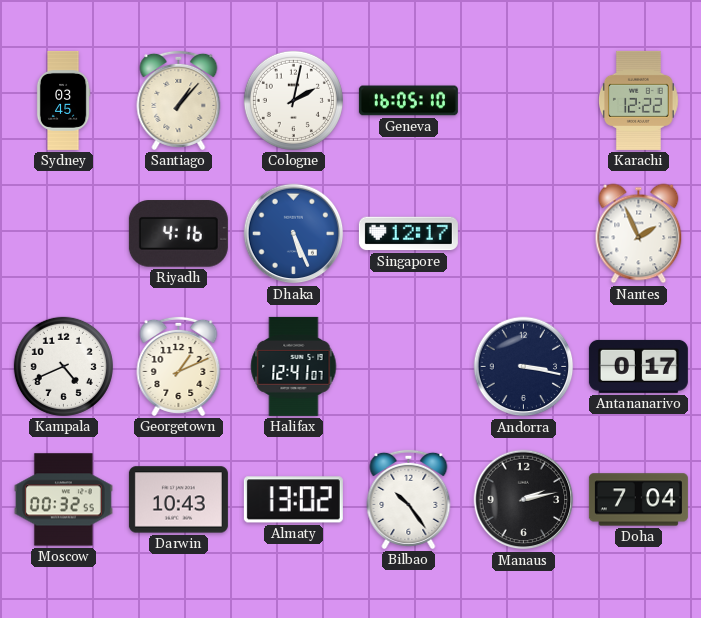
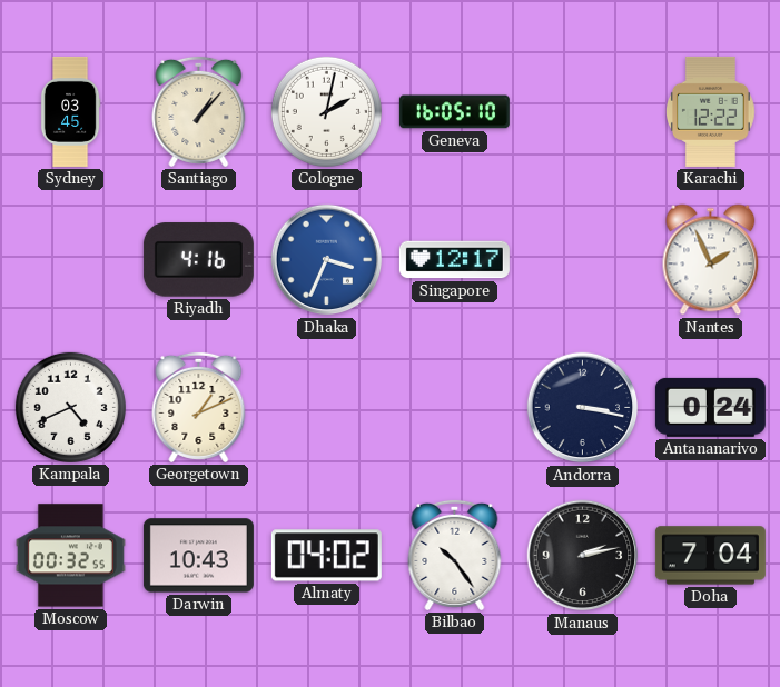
Dhaka: 5:26 -> 3:34
Halifax: 12:41 -> none
Antananarivo: 0:17 -> 0:24
Almaty: 13:02 -> 04:02
